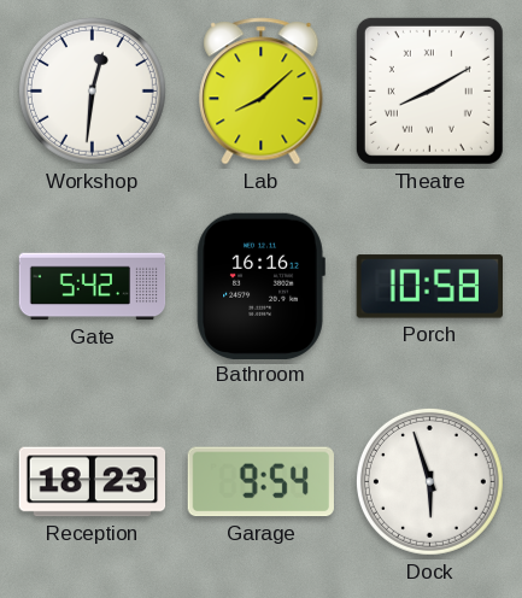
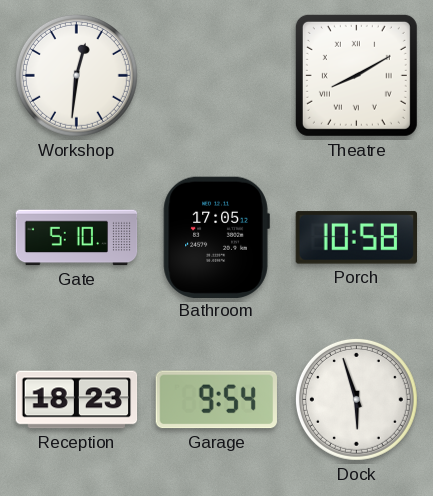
Lab: 8:08 -> none
Gate: 5:42 -> 5:10
Bathroom: 16:16 -> 17:05
